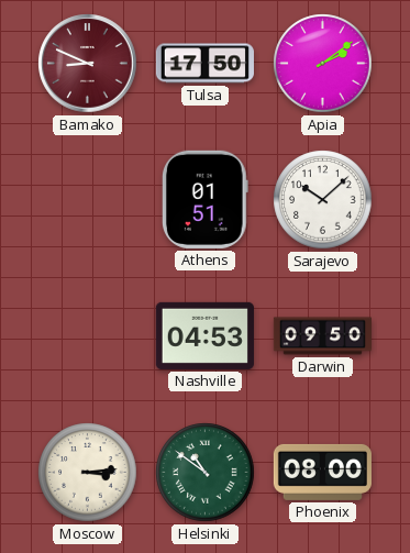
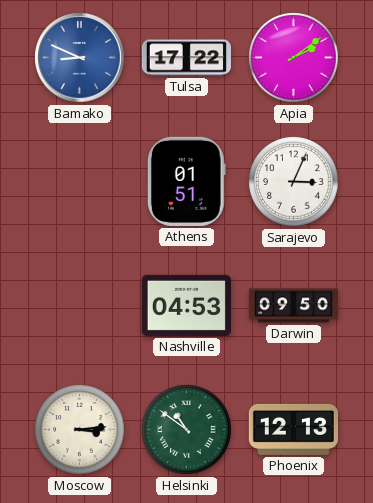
Bamako dial: burgundy -> blue
Tulsa: 17:50 -> 17:22
Sarajevo: 10:08 -> 3:04
Phoenix: 08:00 -> 12:13
